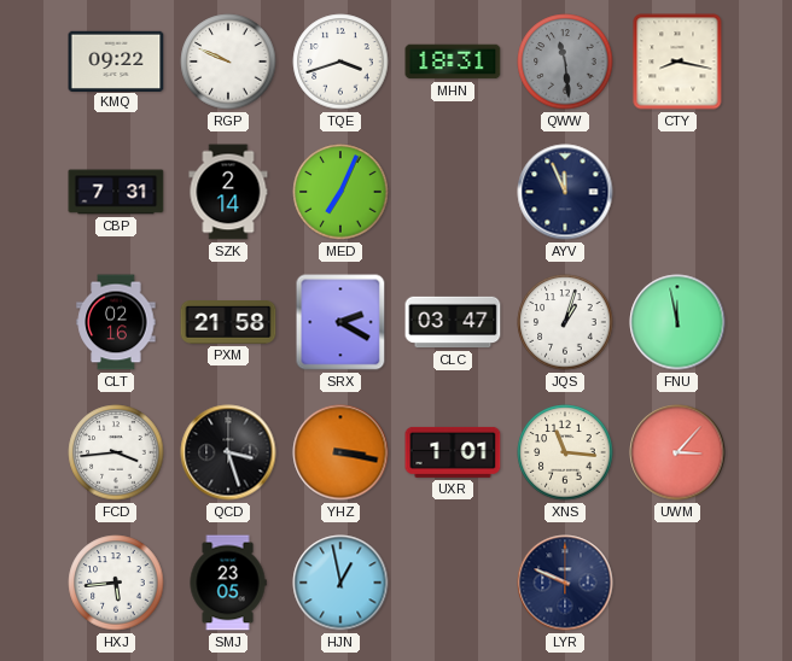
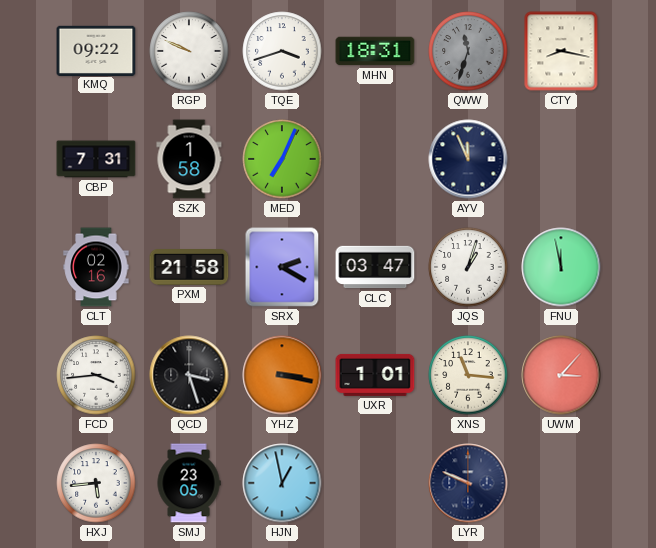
QWW: 11:29 -> 11:33
SZK: 2:14 -> 1:58
